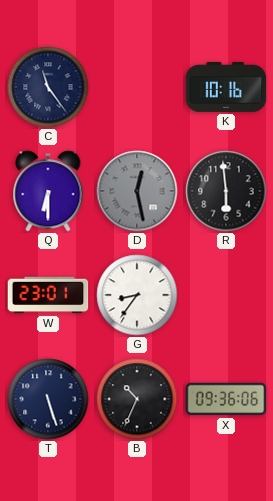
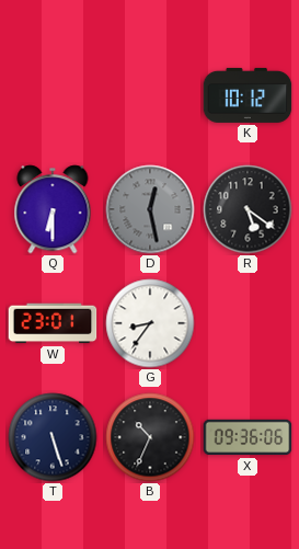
C: 11:24 -> none
K: 10:16 -> 10:12
R: 5:59 -> 5:21
